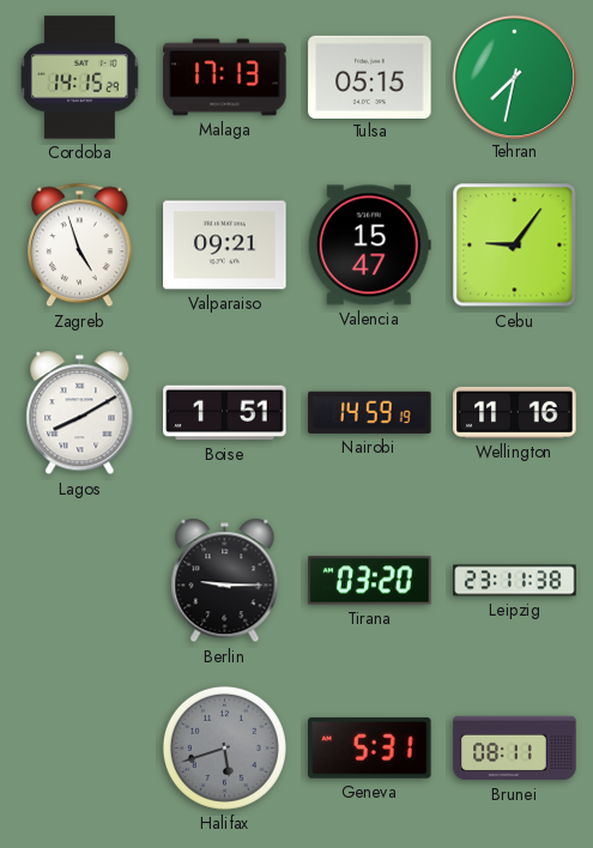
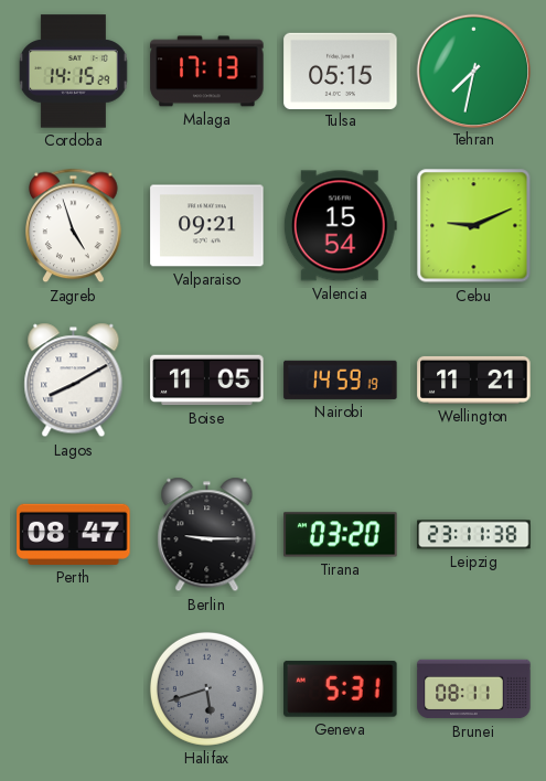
Valencia: 15:47 -> 15:54
Cebu: 9:06 -> 9:11
Boise: 1:51 -> 11:05
Wellington: 11:16 -> 11:21
Perth: none -> 08:47
